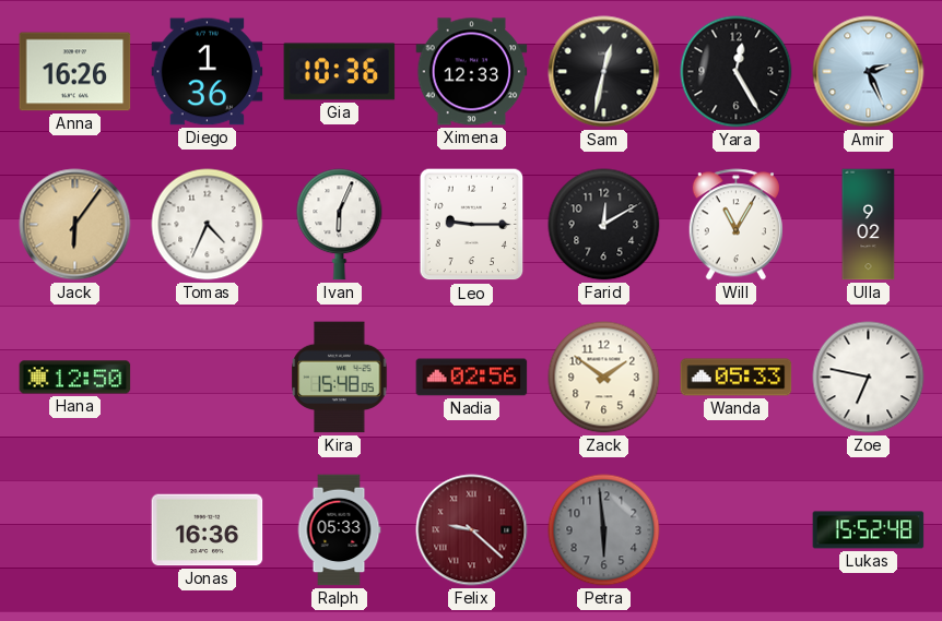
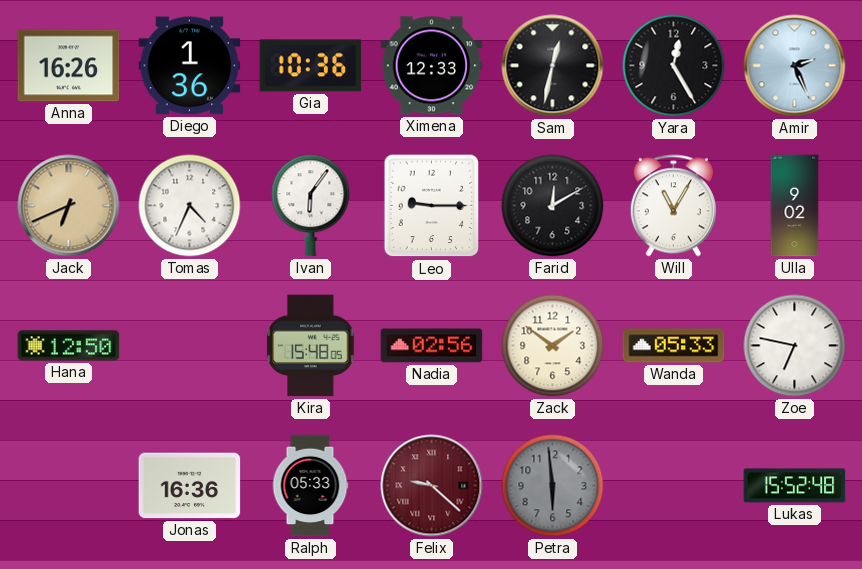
Jack: 6:06 -> 6:41
Ivan: 6:04 -> 6:06
